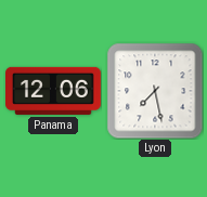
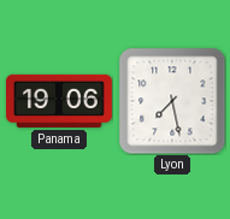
Panama: 12:06 -> 19:06
